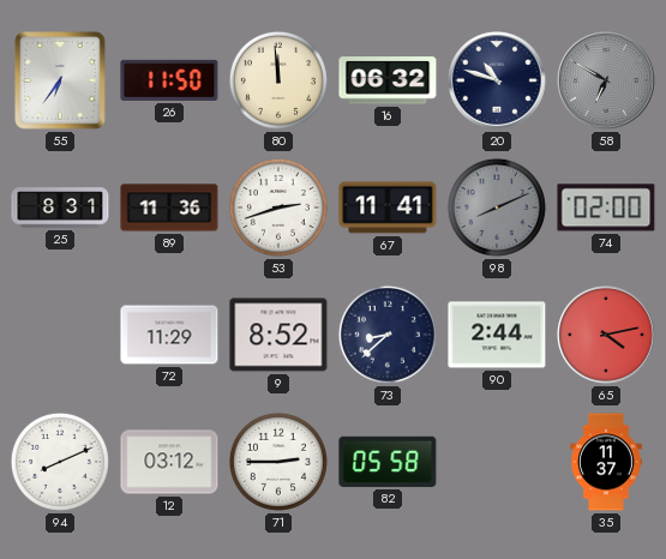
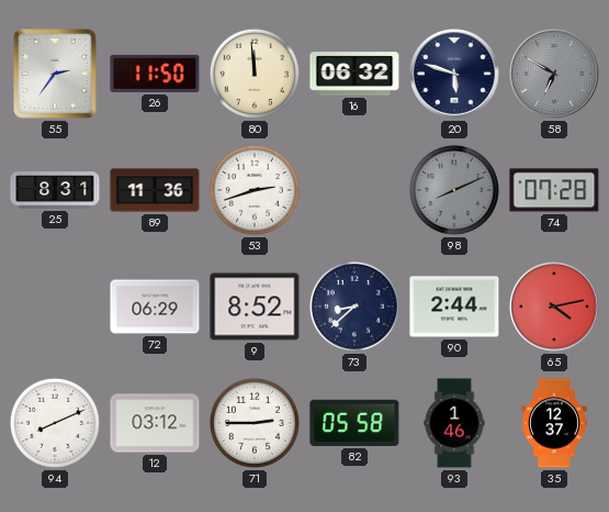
55: 6:36 -> 2:36
20: 10:48 -> 5:48
67: 11:41 -> none
74: 02:00 -> 07:28
72: 11:29 -> 06:29
93: none -> 1:46
35: 11:37 -> 12:37
